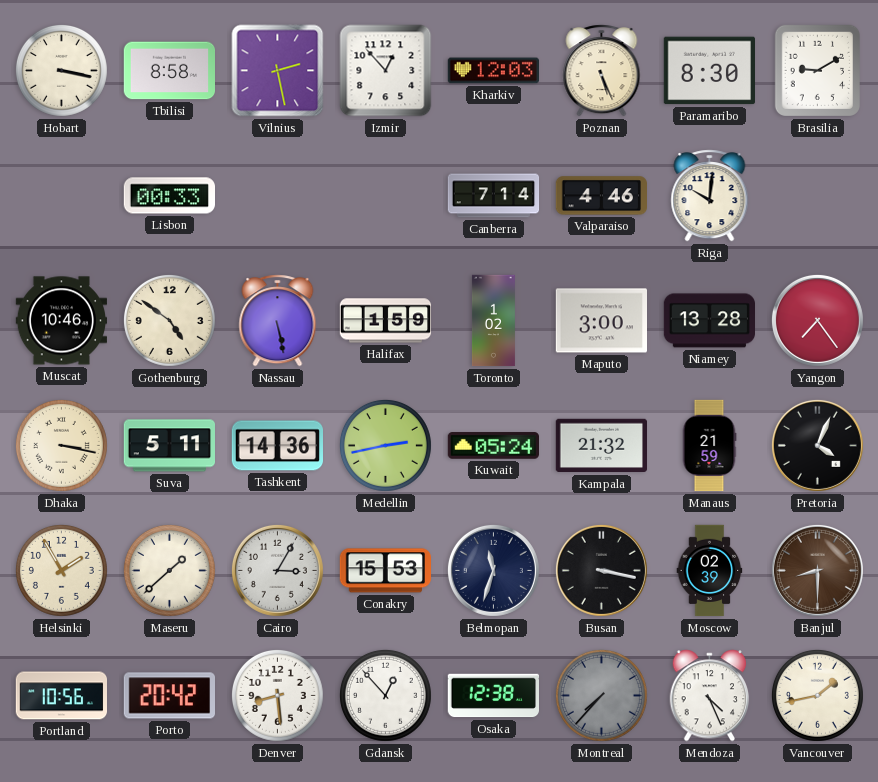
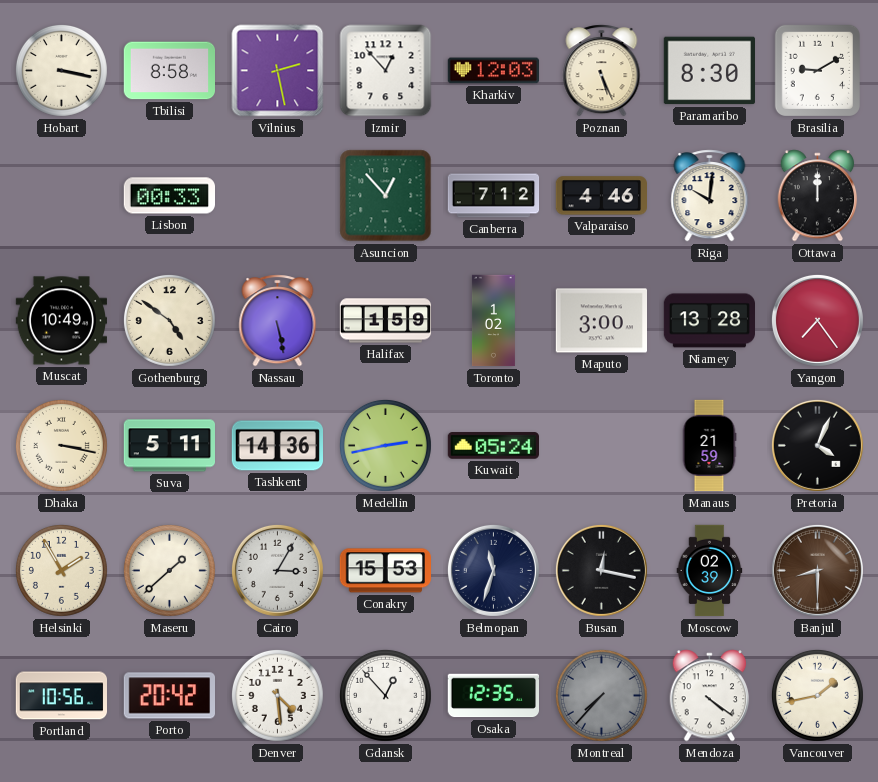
Asuncion: none -> 12:53
Canberra: 7:14 -> 7:12
Ottawa: none -> 12:00
Muscat: 10:46 -> 10:49
Kampala: 21:32 -> none
Busan: 3:17 -> 12:17
Denver: 8:29 -> 4:29
Osaka: 12:38 -> 12:35
Mendoza: 4:26 -> 4:21
